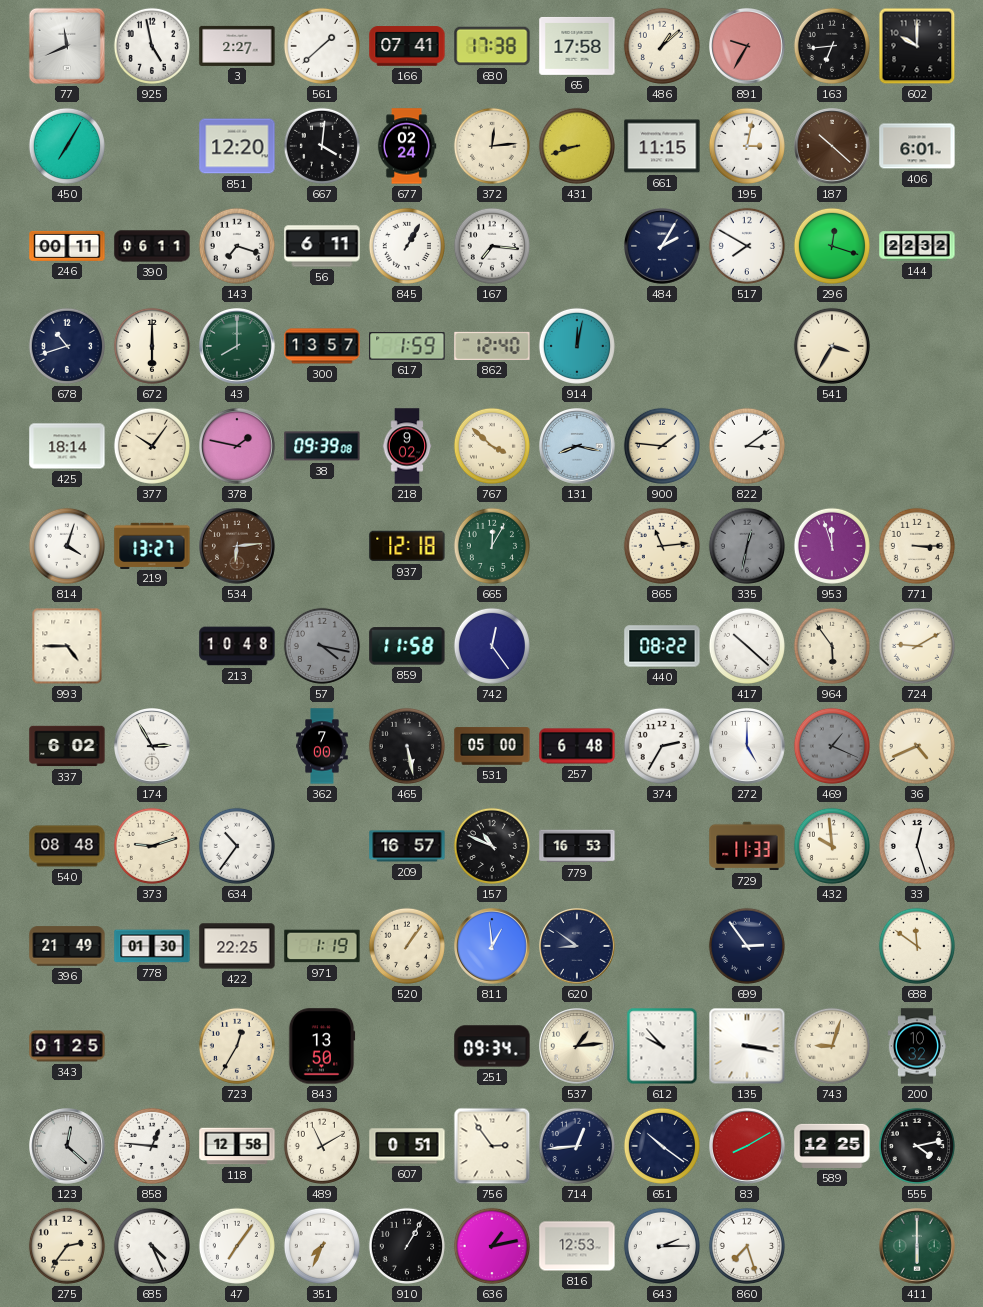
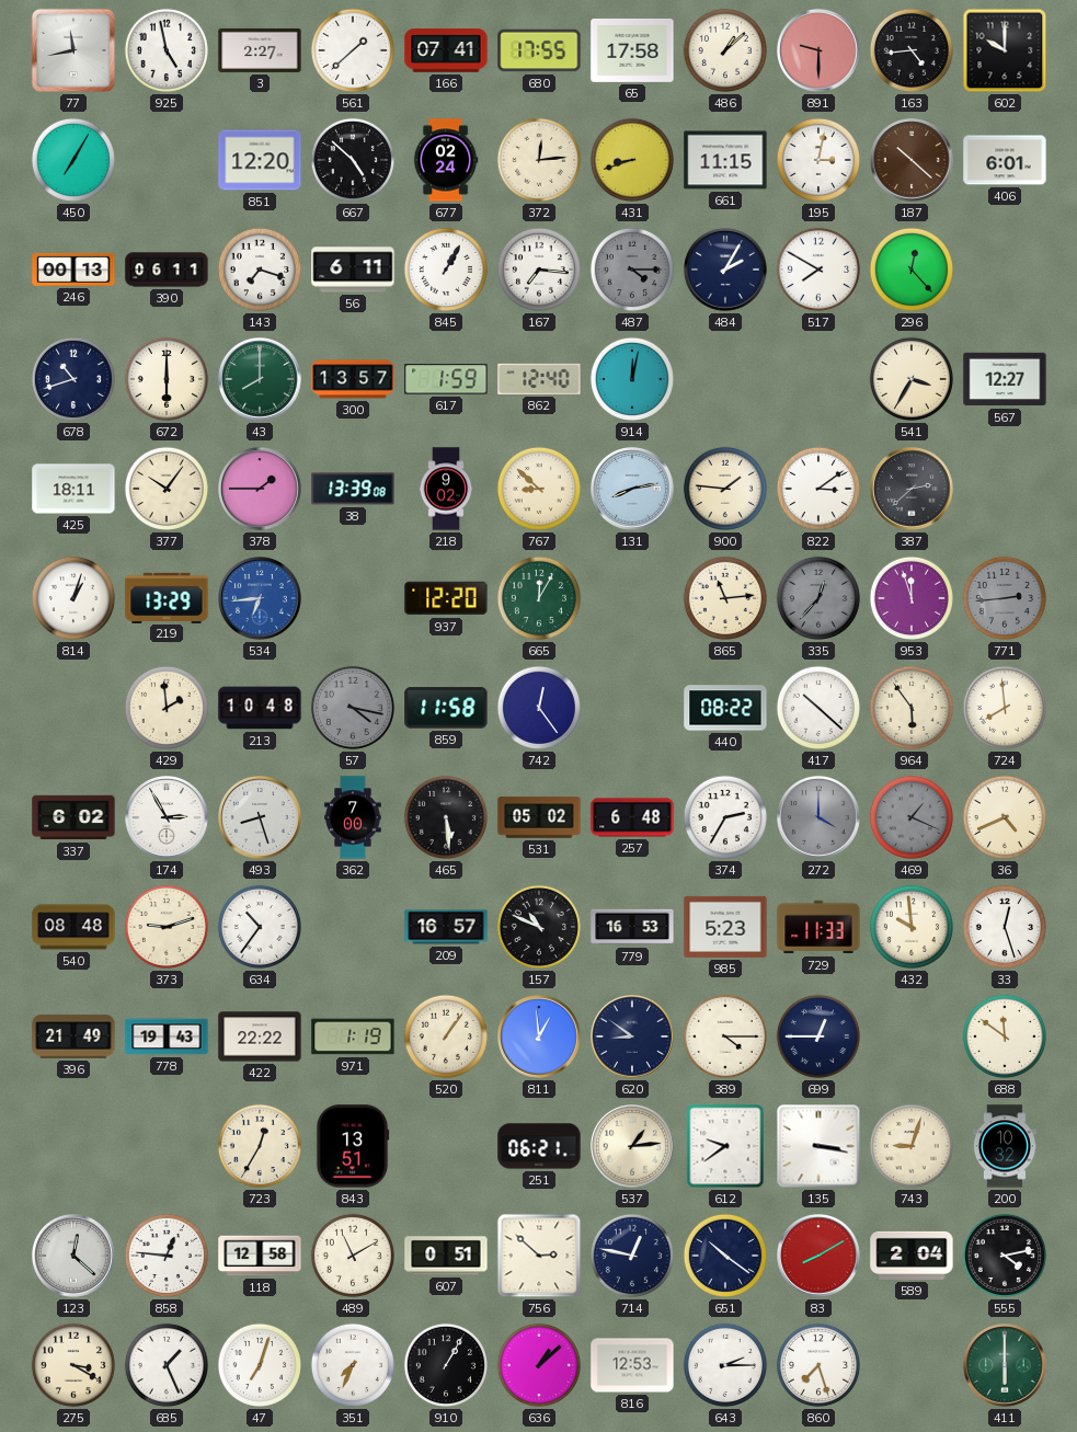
77: 11:41 -> 11:43
680: 17:38 -> 17:55
891: 9:35 -> 9:30
163: 6:44 -> 4:44
667: 4:01 -> 4:52
246: 00:11 -> 00:13
487: none -> 4:15
296: 12:18 -> 12:23
144: 22:32 -> none
567: none -> 12:27
425: 18:14 -> 18:11
378: 1:47 -> 1:45
38: 09:39 -> 13:39
767: 3:52 -> 8:52
131: 8:17 -> 8:13
387: none -> 2:38
814: 4:03 -> 1:03
219: 13:27 -> 13:29
534: 6:14 -> 6:44
534 dial: brown -> blue
937: 12:18 -> 12:20
335: 12:32 -> 12:37
771: 3:15 -> 2:44
771 dial: cream -> grey
993: 4:45 -> none
429: none -> 1:59
724: 9:10 -> 7:59
493: none -> 8:27
465: 5:28 -> 5:29
531: 05:00 -> 05:02
272: 5:00 -> 4:00
272 dial: white -> grey
985: none -> 5:23
778: 01:30 -> 19:43
422: 22:25 -> 22:22
389: none -> 4:15
699: 2:54 -> 12:45
343: 01:25 -> none
843: 13:50 -> 13:51
251: 09:34 -> 06:21
612: 9:53 -> 9:39
756: 2:54 -> 2:52
714: 12:44 -> 12:47
589: 12:25 -> 2:04
275: 2:36 -> 3:20
685: 4:26 -> 1:26
47: 7:06 -> 7:03
636: 1:13 -> 1:08
